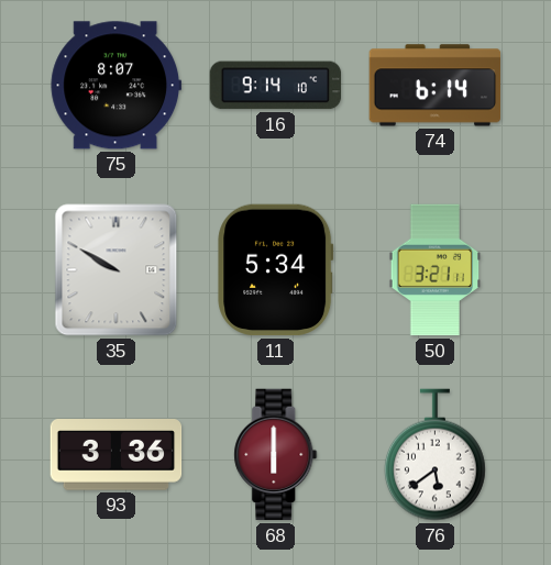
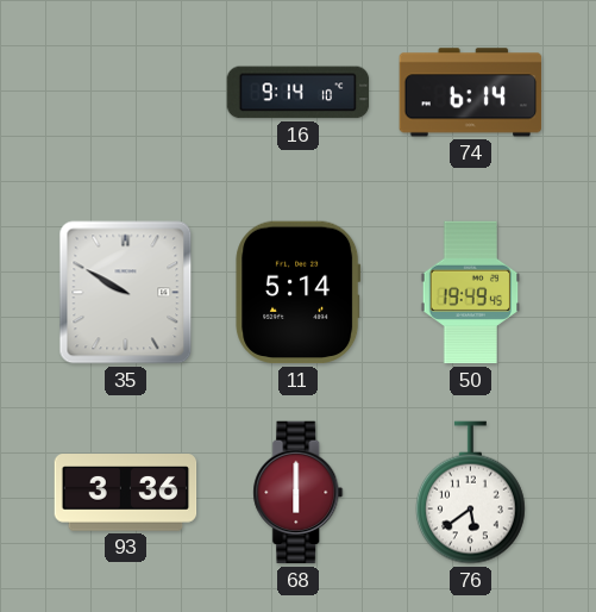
75: 8:07 -> none
11: 5:34 -> 5:14
50: 3:21 -> 19:49
